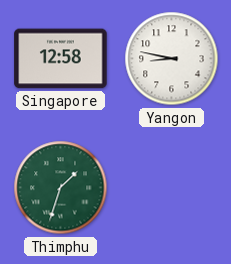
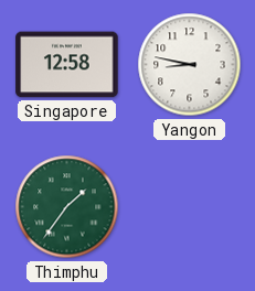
Thimphu: 1:33 -> 1:36
